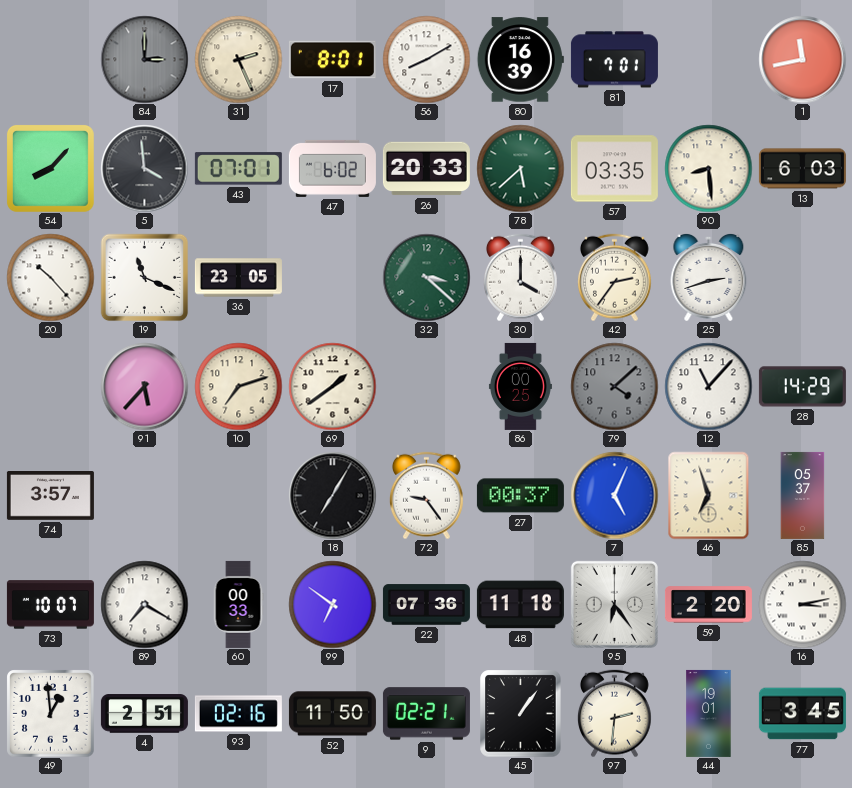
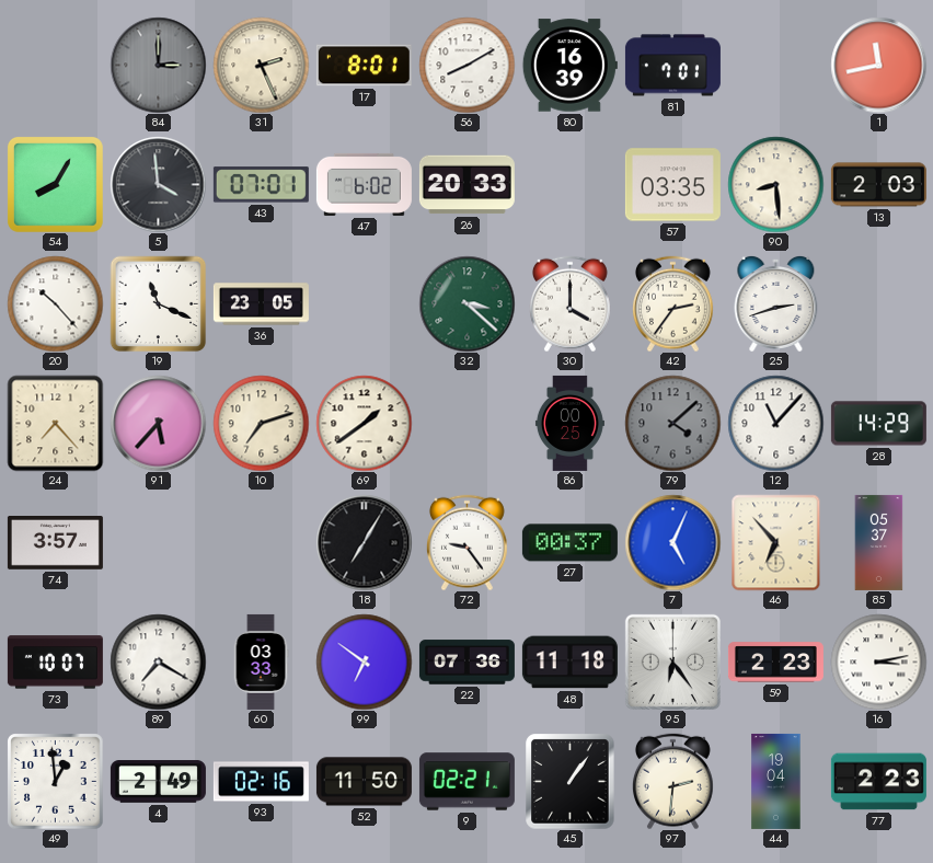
54: 8:07 -> 8:05
78: 5:38 -> none
13: 6:03 -> 2:03
24: none -> 7:23
46: 6:57 -> 6:53
60: 00:33 -> 03:33
59: 2:20 -> 2:23
4: 2:51 -> 2:49
44: 19:01 -> 19:04
77: 3:45 -> 2:23
